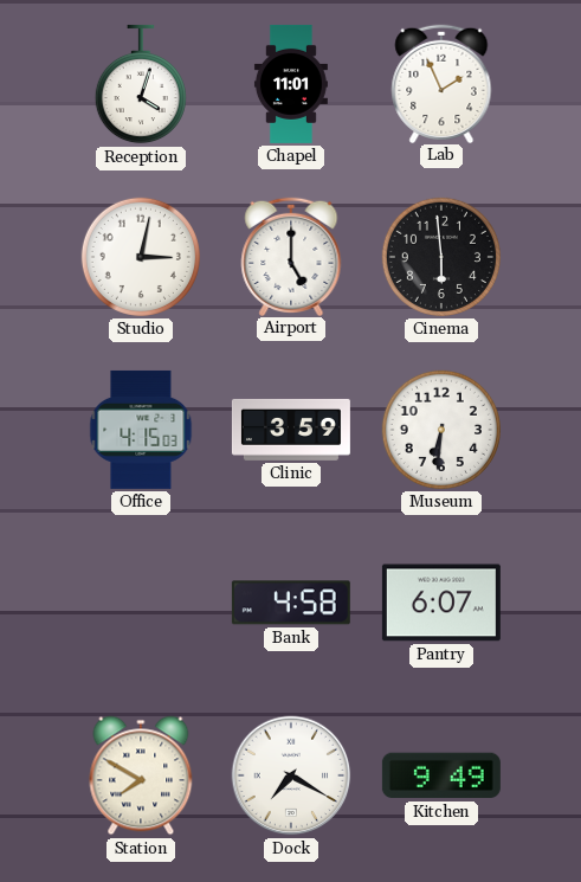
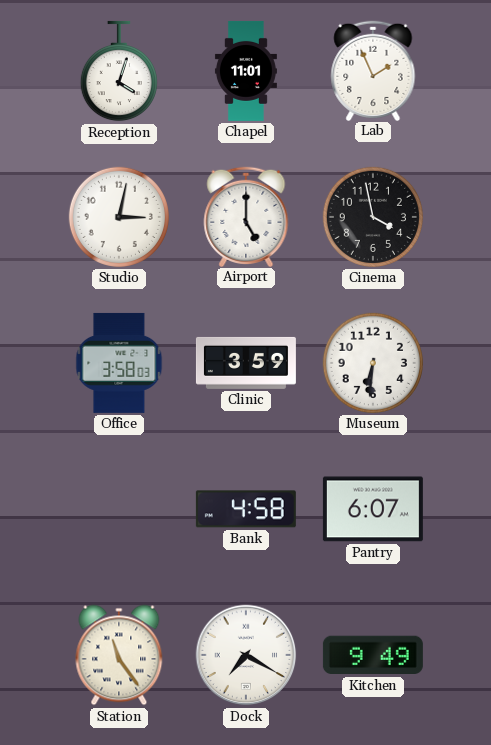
Cinema: 5:59 -> 3:58
Office: 4:15 -> 3:58
Station: 7:50 -> 11:24
